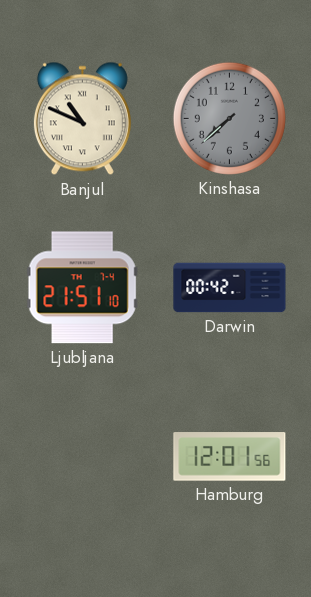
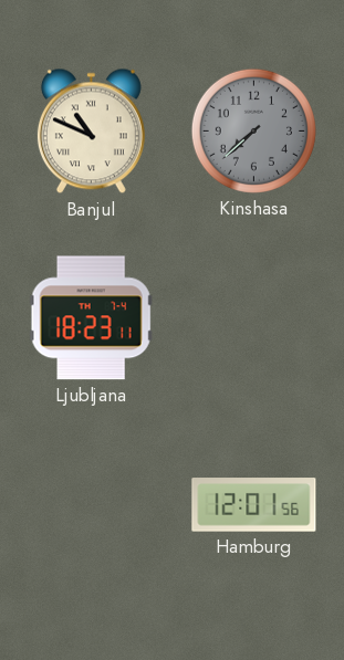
Ljubljana: 21:51 -> 18:23
Darwin: 00:42 -> none
